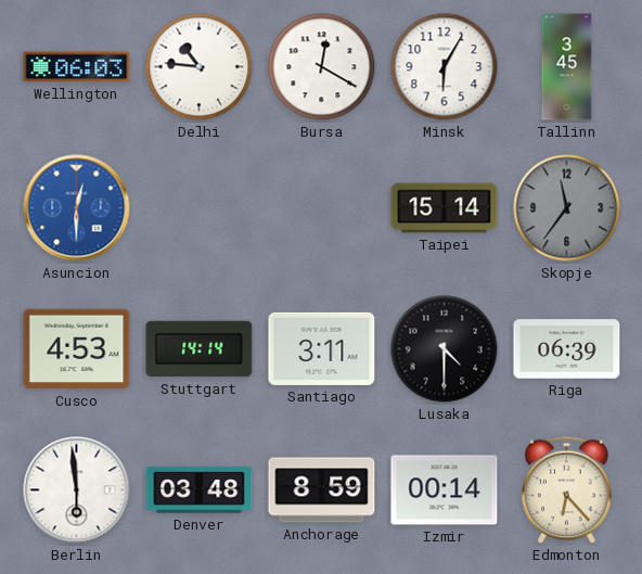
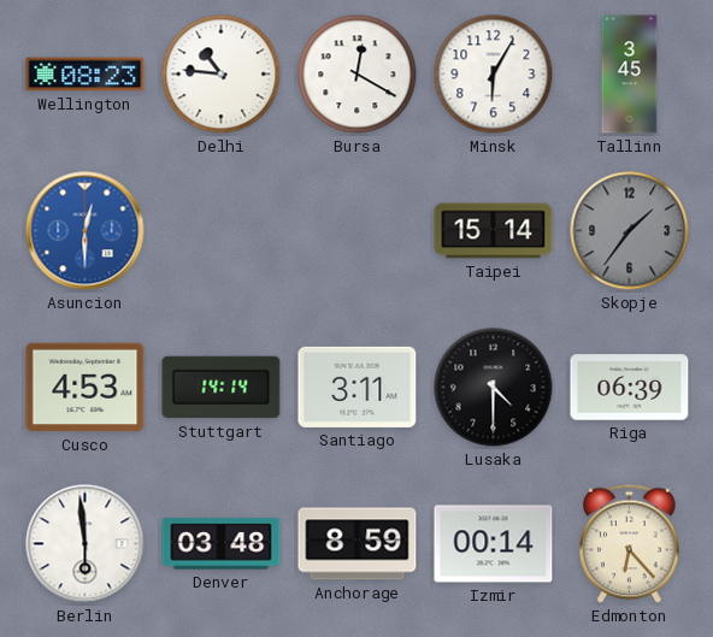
Wellington: 06:03 -> 08:23
Skopje: 11:36 -> 1:36
